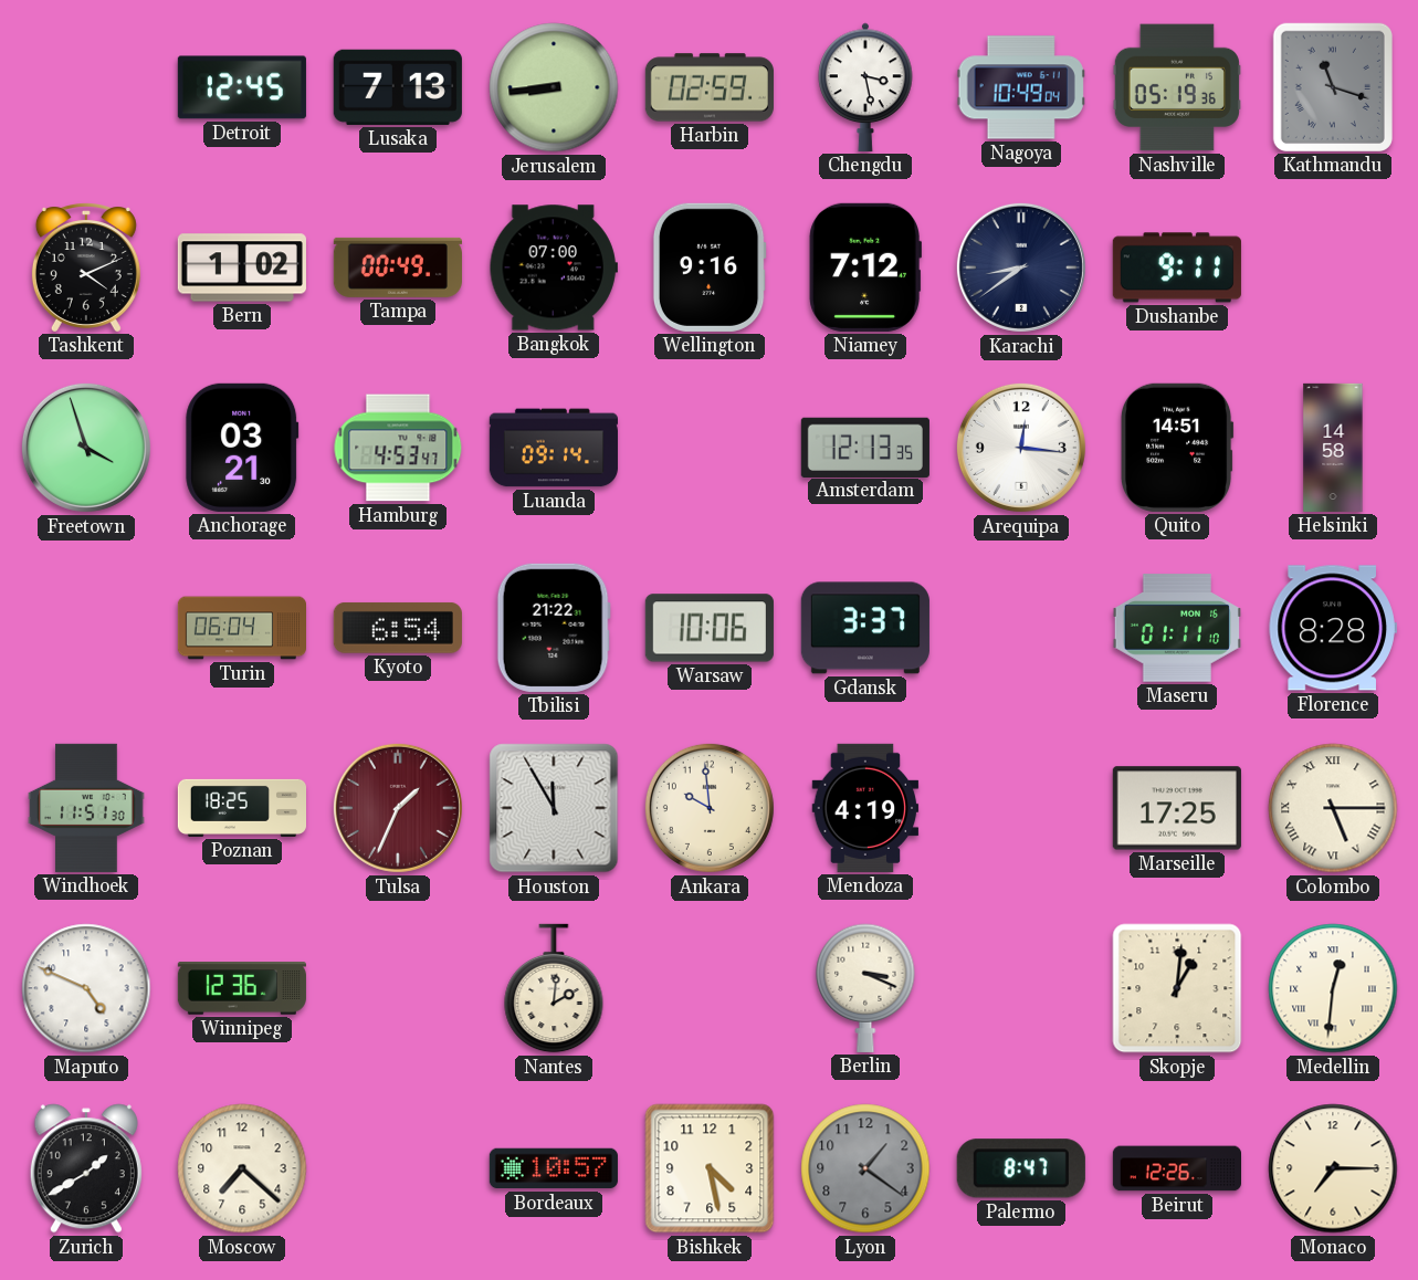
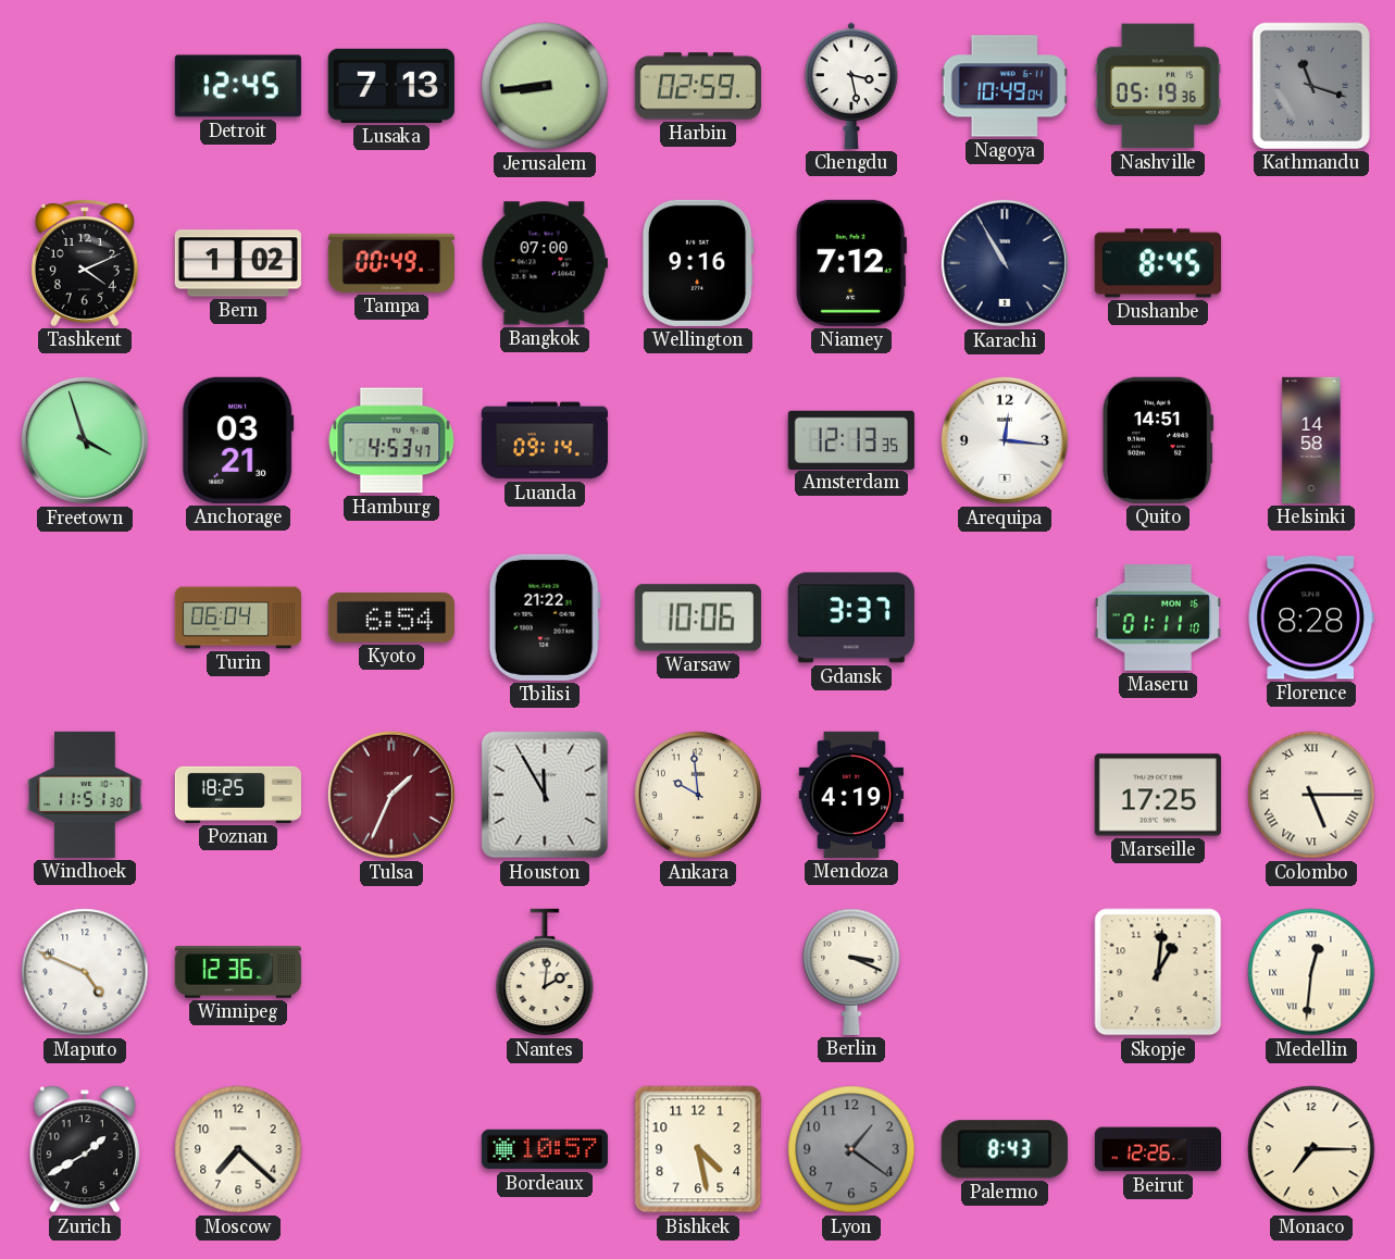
Karachi: 8:39 -> 10:55
Dushanbe: 9:11 -> 8:45
Palermo: 8:47 -> 8:43
